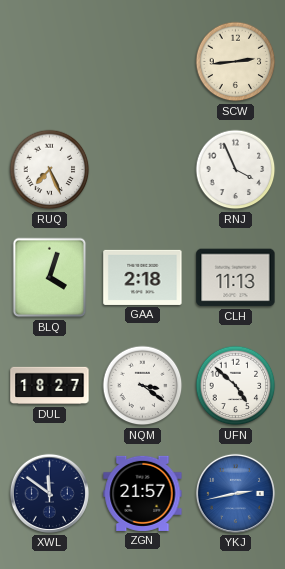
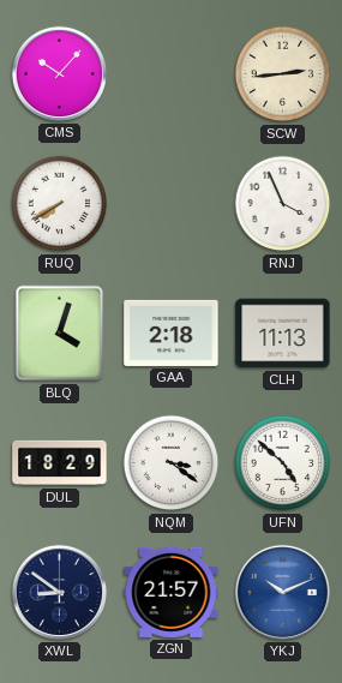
CMS: none -> 10:07
RUQ: 7:26 -> 7:40
DUL: 18:27 -> 18:29
XWL: 11:51 -> 8:51
YKJ: 2:43 -> 10:11
